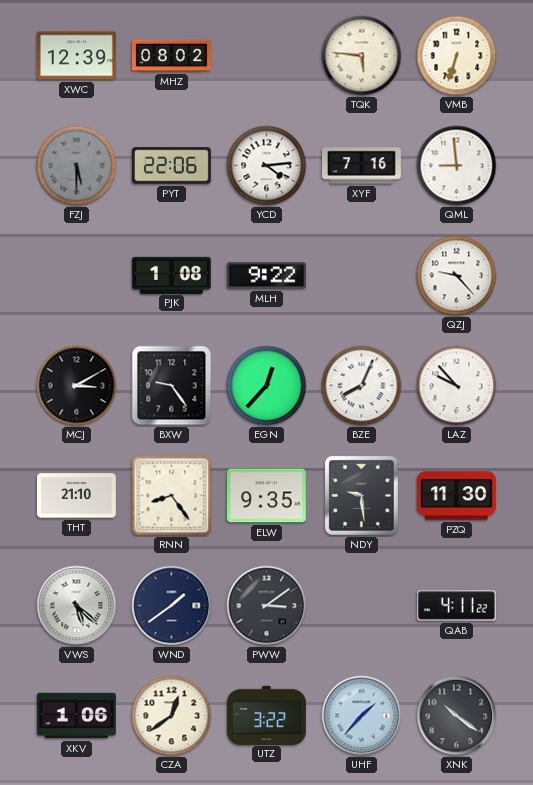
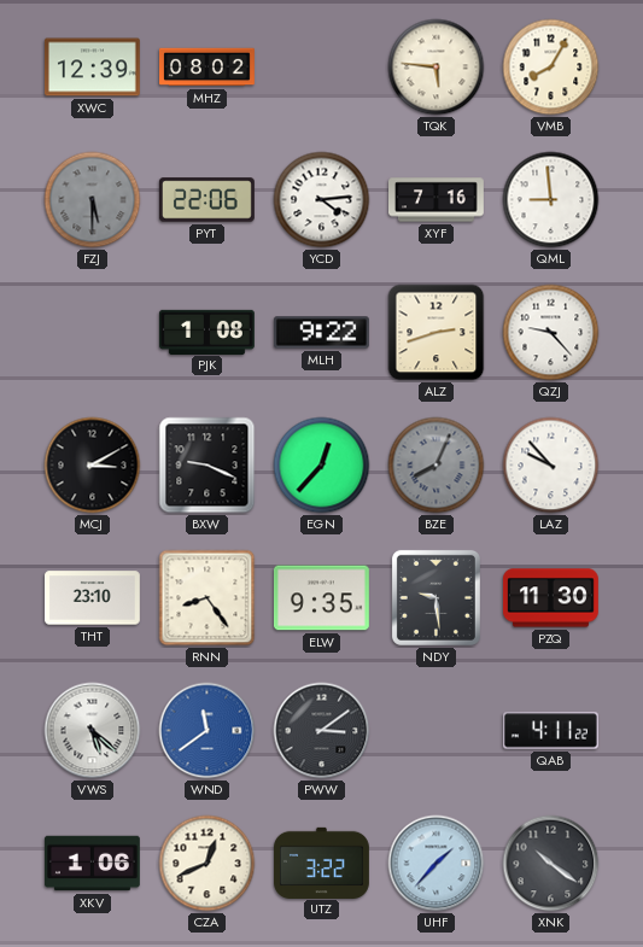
VMB: 6:33 -> 8:05
ALZ: none -> 2:42
BXW: 9:24 -> 9:19
BZE dial: white -> grey
THT: 21:10 -> 23:10
WND: 1:39 -> 11:39
WND dial: navy -> blue
CZA: 12:39 -> 12:41
